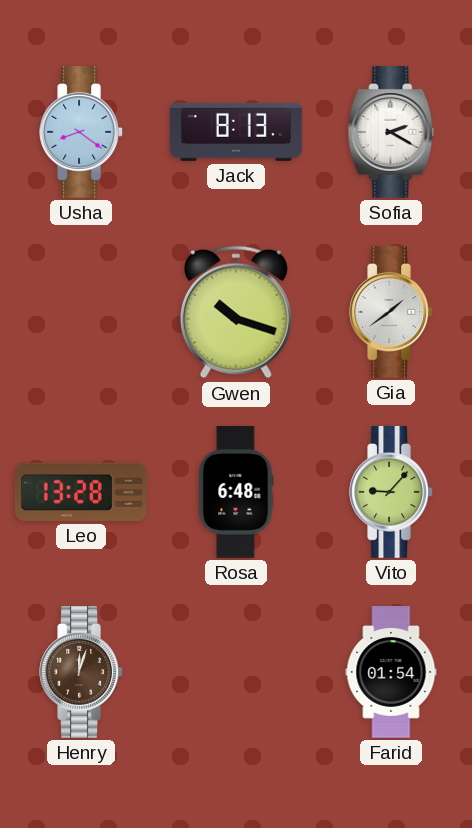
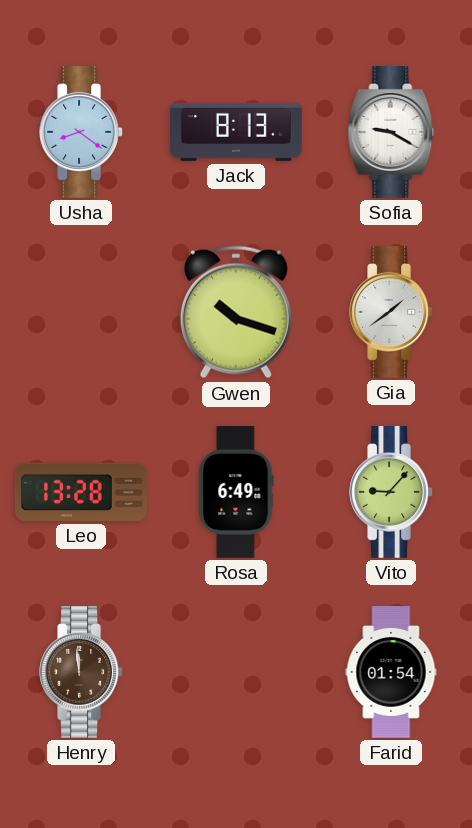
Sofia: 2:20 -> 9:20
Rosa: 6:48 -> 6:49
Henry: 12:03 -> 11:59
